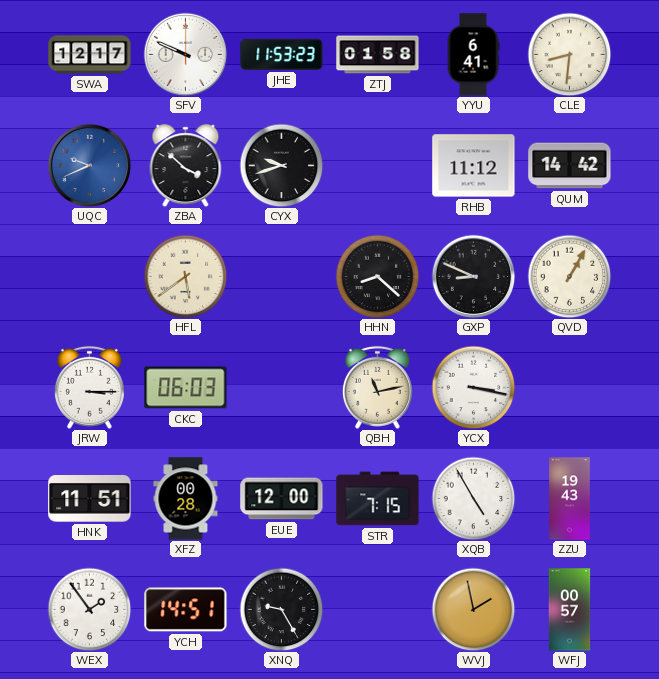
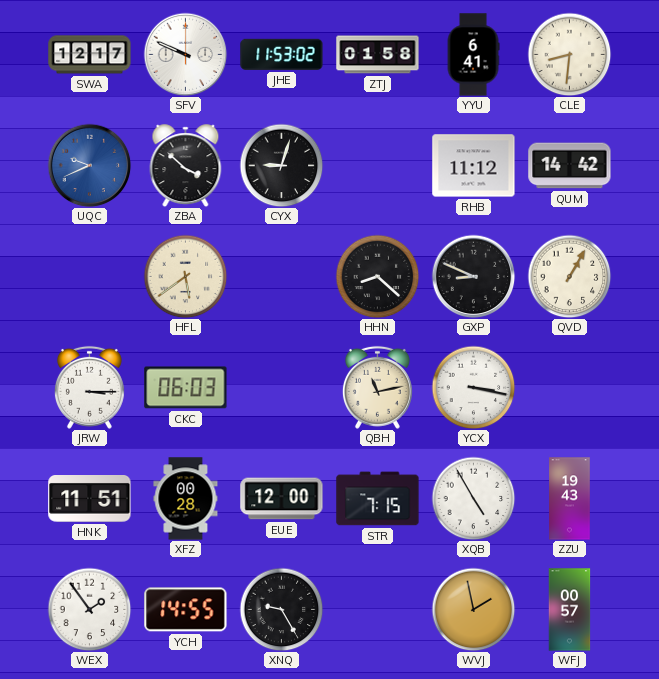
JHE: 11:53:23 -> 11:53:02
CYX: 9:42 -> 9:03
YCH: 14:51 -> 14:55
